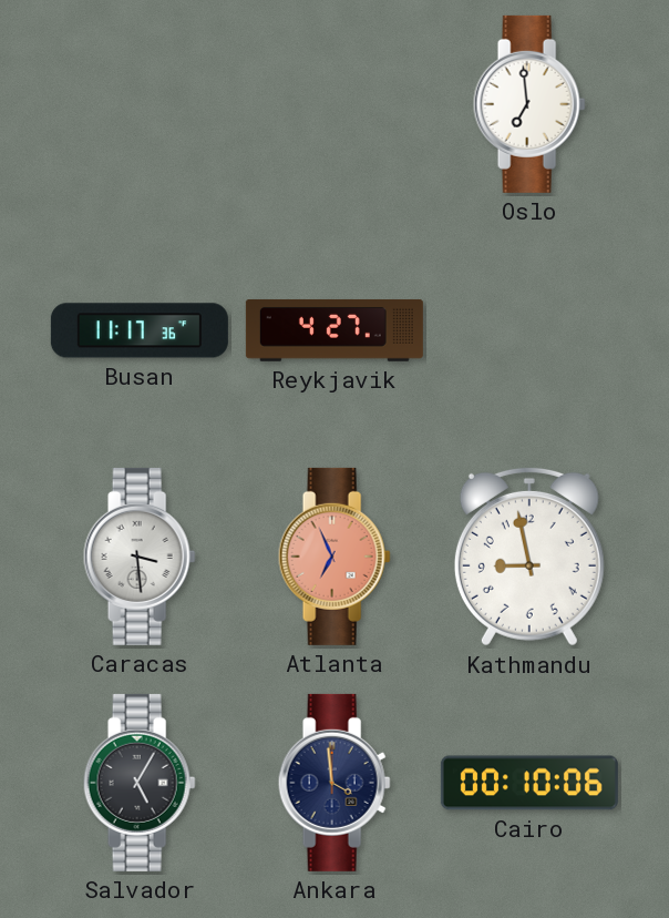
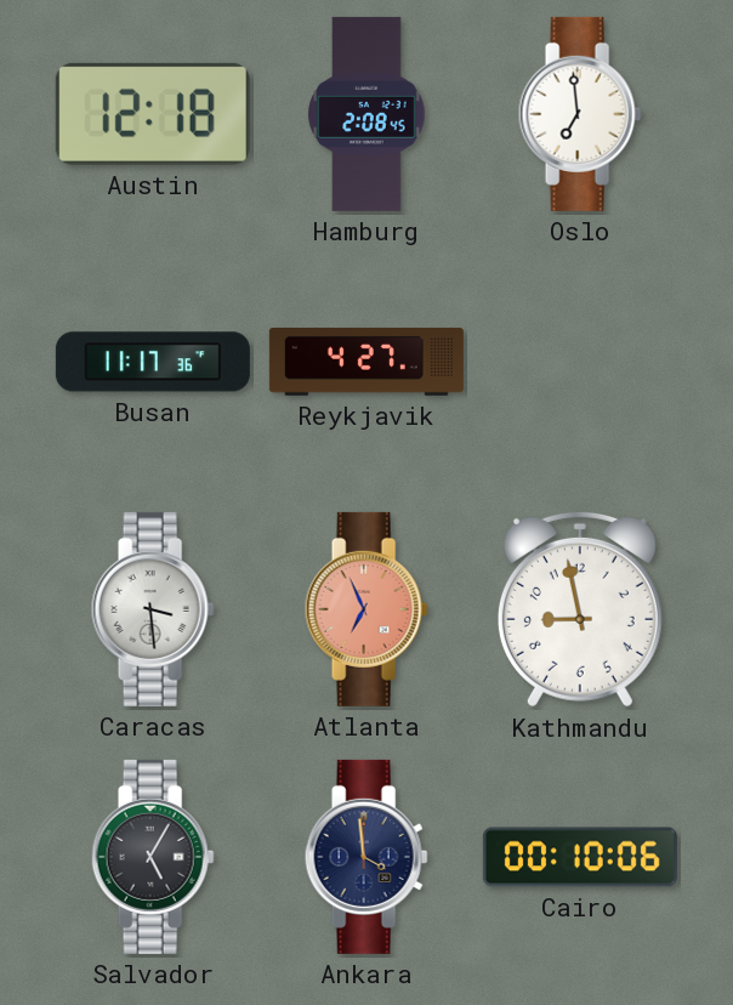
Austin: none -> 12:18
Hamburg: none -> 2:08
